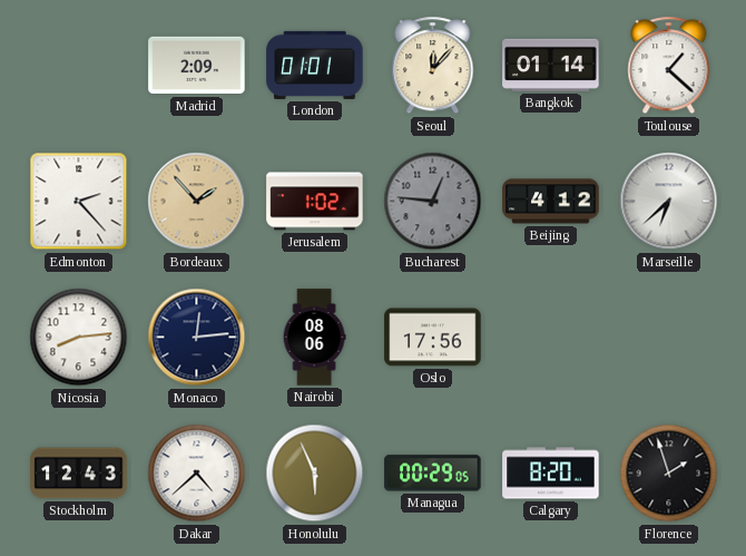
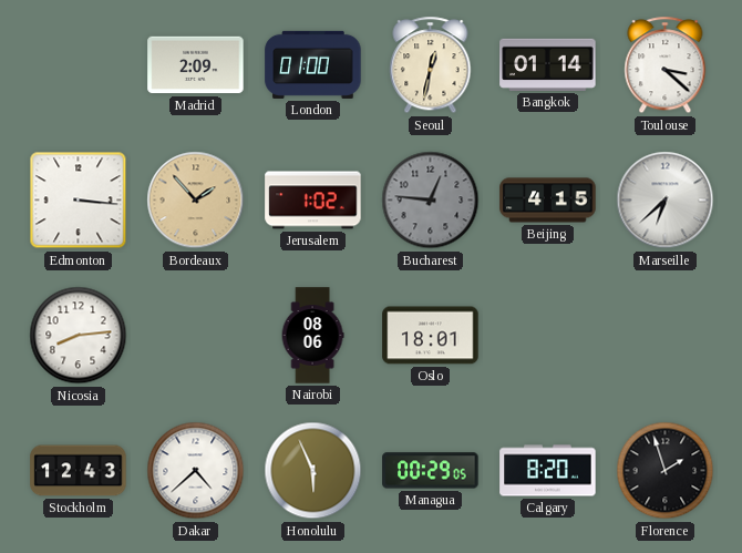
London: 01:01 -> 01:00
Seoul: 12:07 -> 12:32
Toulouse: 1:22 -> 3:22
Edmonton: 2:23 -> 3:16
Beijing: 4:12 -> 4:15
Monaco: 12:14 -> none
Oslo: 17:56 -> 18:01
